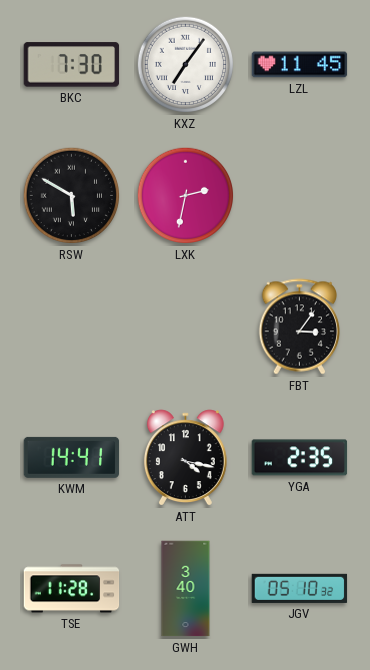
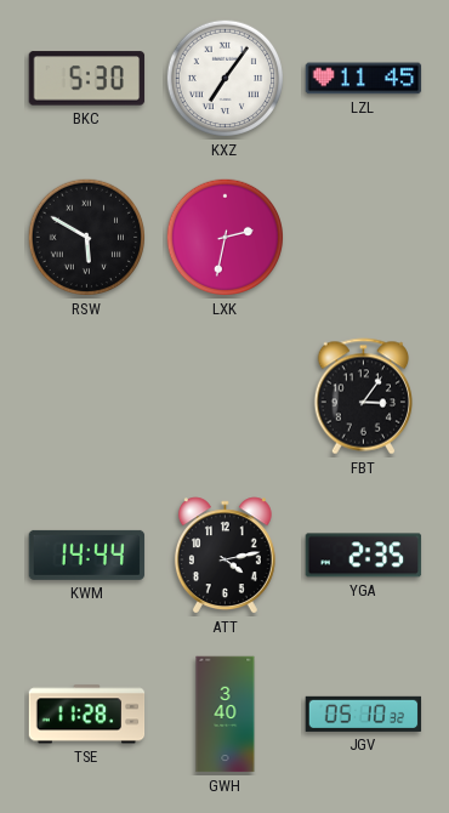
BKC: 7:30 -> 5:30
KWM: 14:41 -> 14:44
ATT: 4:17 -> 4:13
